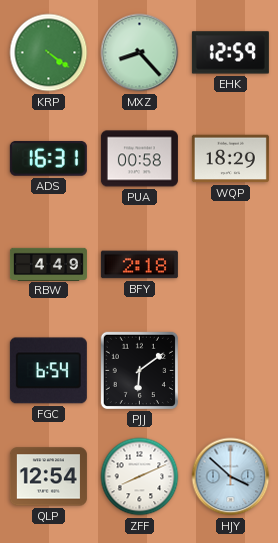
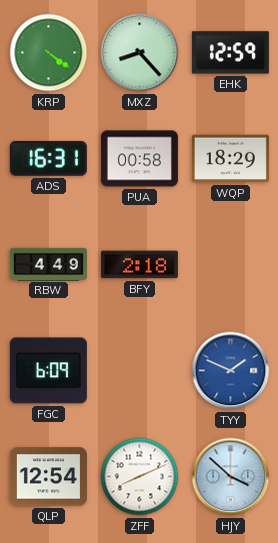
FGC: 6:54 -> 6:09
PJJ: 6:09 -> none
TYY: none -> 1:49
